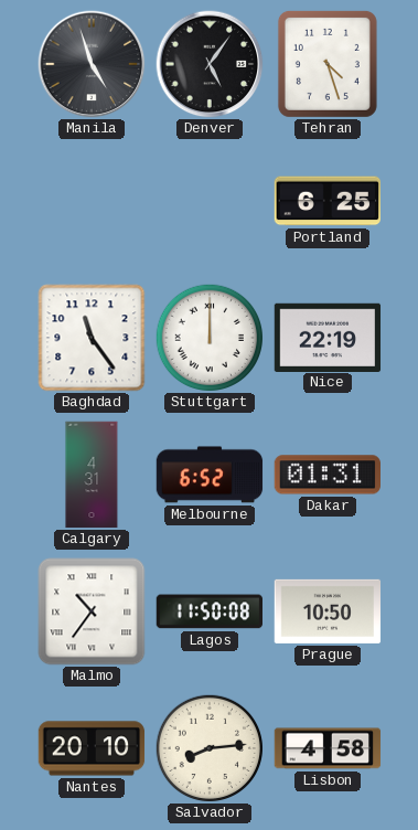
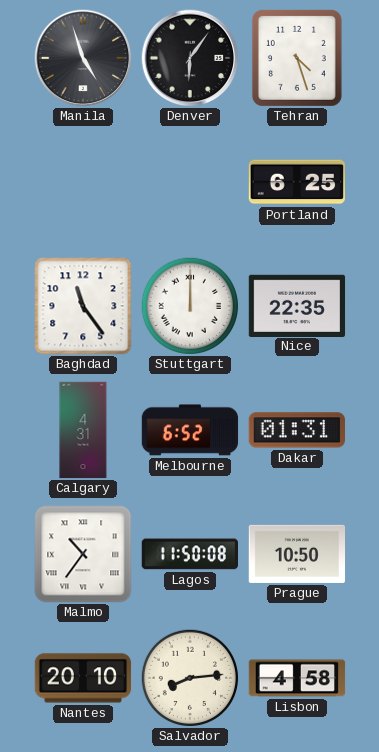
Denver: 5:06 -> 6:06
Nice: 22:19 -> 22:35
